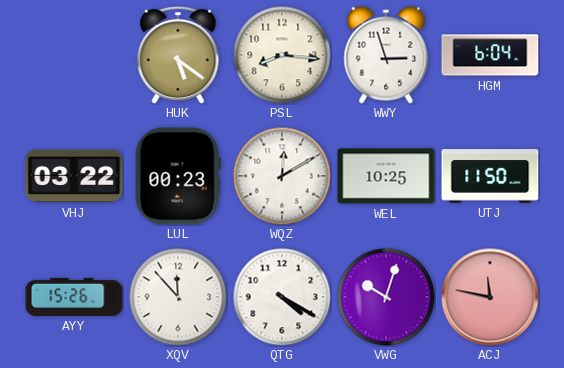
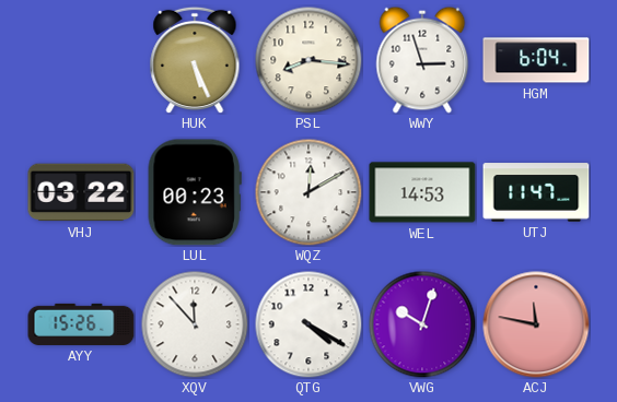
HUK: 5:21 -> 5:26
WEL: 10:25 -> 14:53
UTJ: 11:50 -> 11:47
